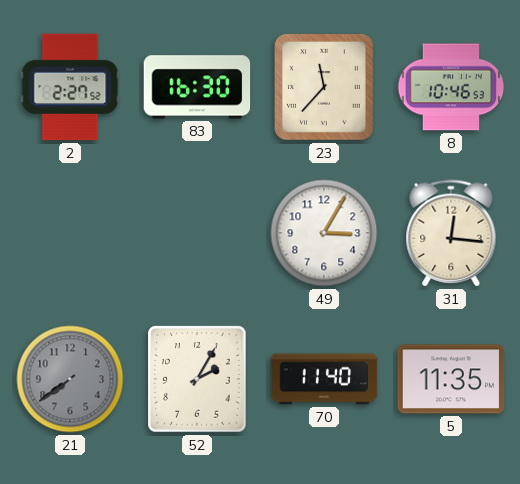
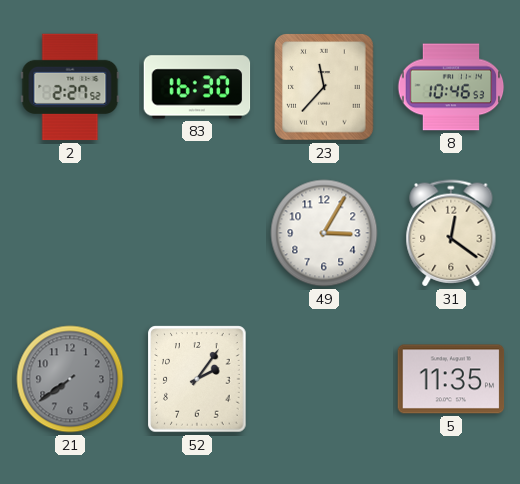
31: 12:16 -> 12:21
52: 2:05 -> 2:06
70: 11:40 -> none
